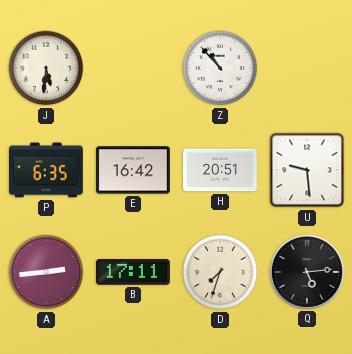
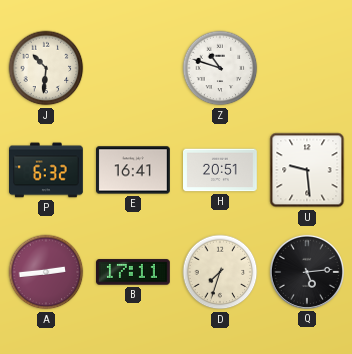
J: 5:31 -> 10:31
Z: 10:53 -> 10:48
P: 6:35 -> 6:32
E: 16:42 -> 16:41
